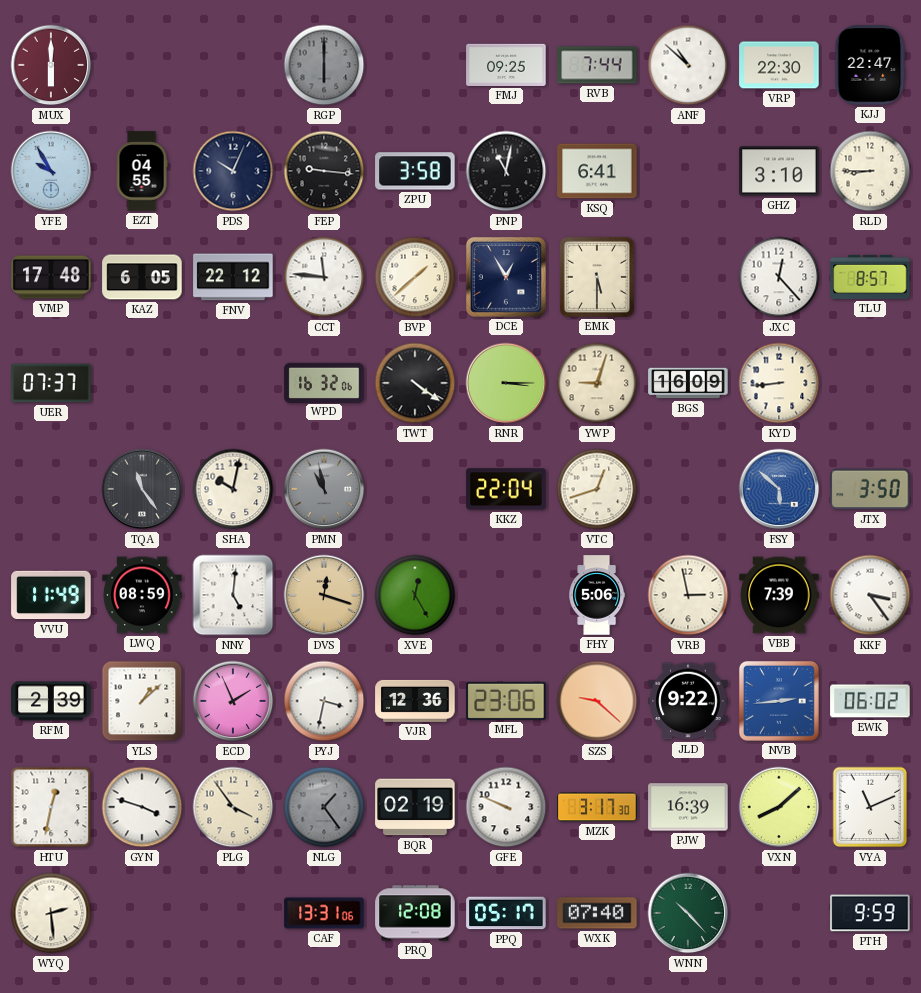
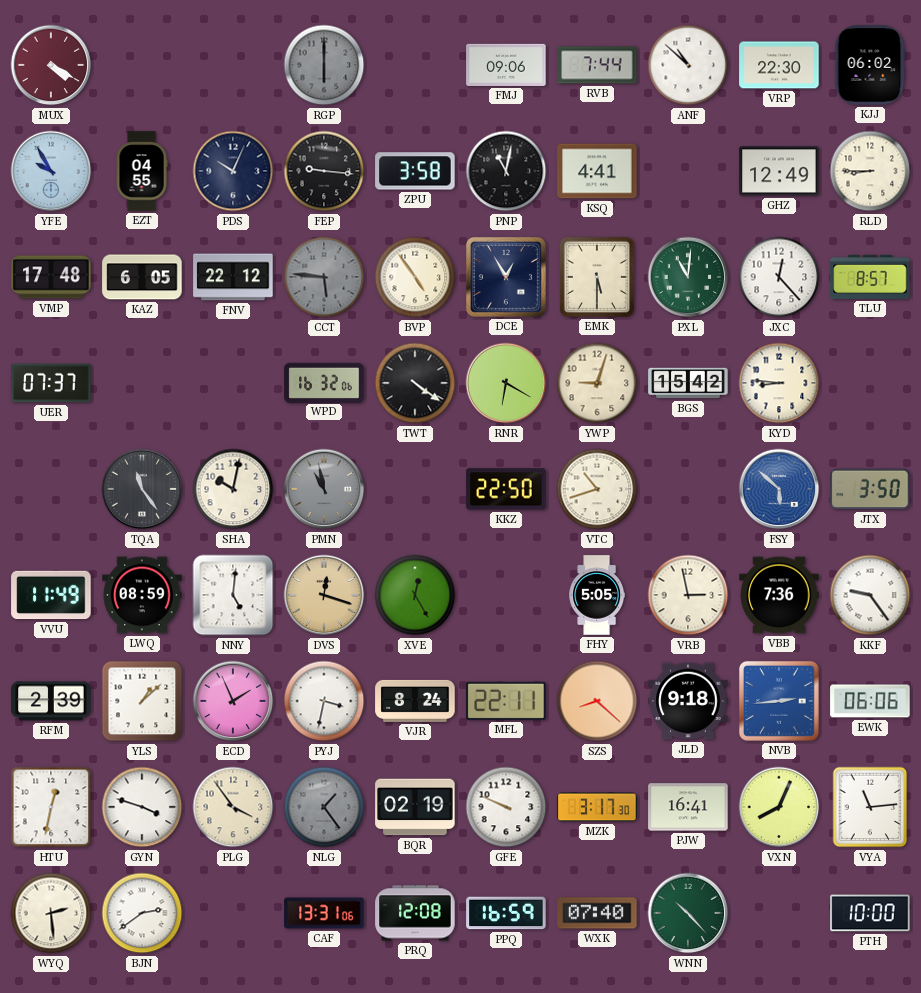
MUX: 6:00 -> 4:20
FMJ: 09:25 -> 09:06
KJJ: 22:47 -> 06:02
KSQ: 6:41 -> 4:41
GHZ: 3:10 -> 12:49
CCT: 11:46 -> 5:46
CCT dial: white -> grey
BVP: 1:38 -> 4:54
PXL: none -> 11:01
RNR: 3:15 -> 6:20
BGS: 16:09 -> 15:42
KYD: 8:44 -> 8:46
KKZ: 22:04 -> 22:50
VTC: 12:42 -> 10:42
FHY: 5:06 -> 5:05
VBB: 7:39 -> 7:36
KKF: 3:24 -> 9:24
VJR: 12:36 -> 8:24
MFL: 23:06 -> 22:11
SZS: 9:22 -> 8:22
JLD: 9:22 -> 9:18
EWK: 06:02 -> 06:06
PJW: 16:39 -> 16:41
VXN: 8:08 -> 8:04
VYA: 11:11 -> 11:14
BJN: none -> 2:39
PPQ: 05:17 -> 16:59
PTH: 9:59 -> 10:00
